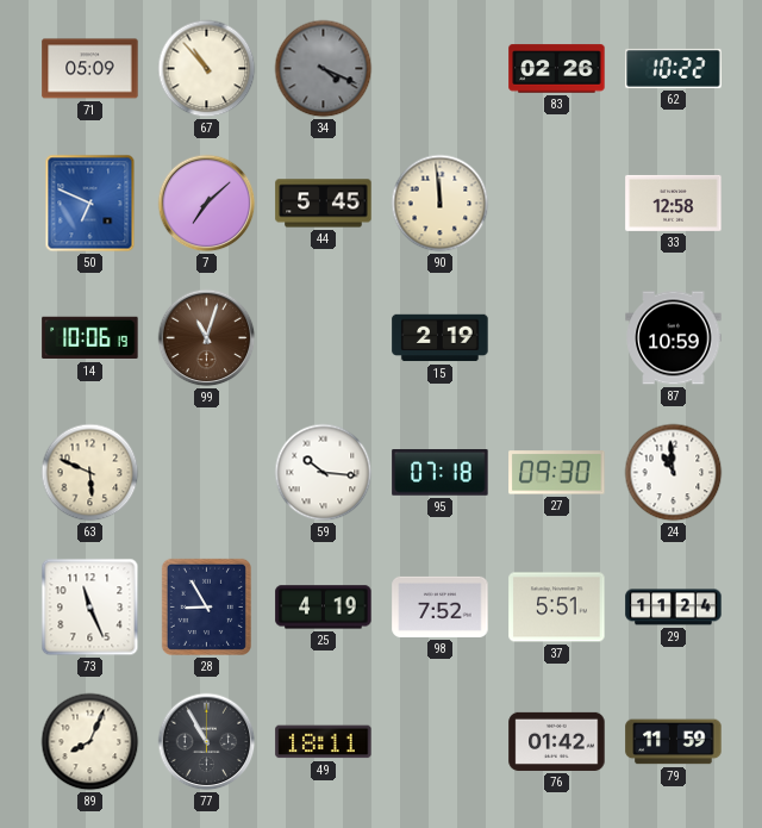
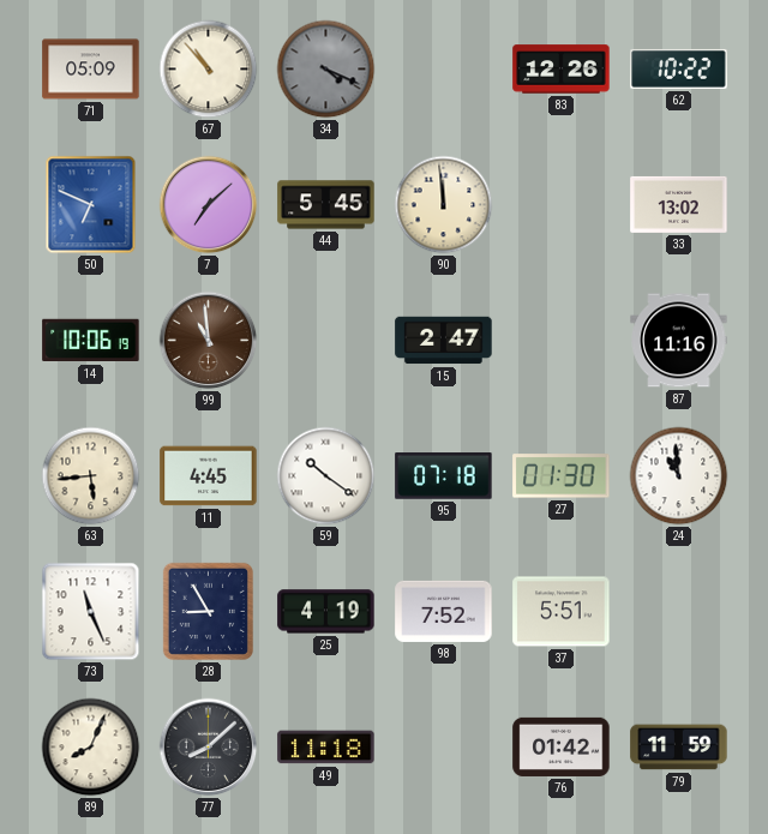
83: 02:26 -> 12:26
33: 12:58 -> 13:02
99: 11:03 -> 10:59
15: 2:19 -> 2:47
87: 10:59 -> 11:16
63: 5:49 -> 5:44
11: none -> 4:45
59: 10:16 -> 10:21
27: 09:30 -> 01:30
29: 11:24 -> none
77: 10:55 -> 8:08
49: 18:11 -> 11:18
